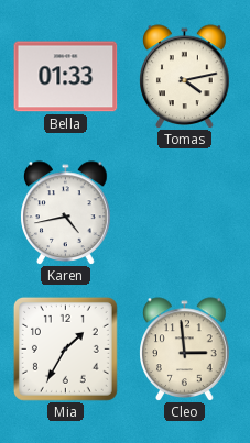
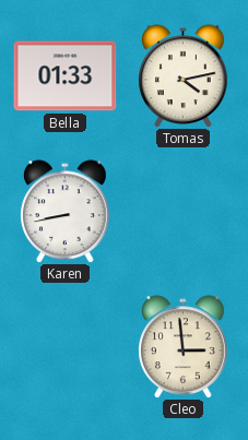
Karen: 4:43 -> 8:43
Mia: 1:35 -> none
